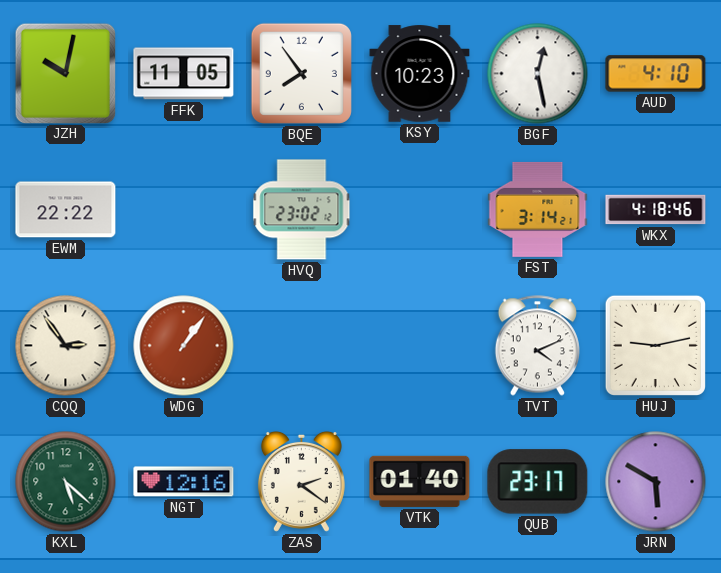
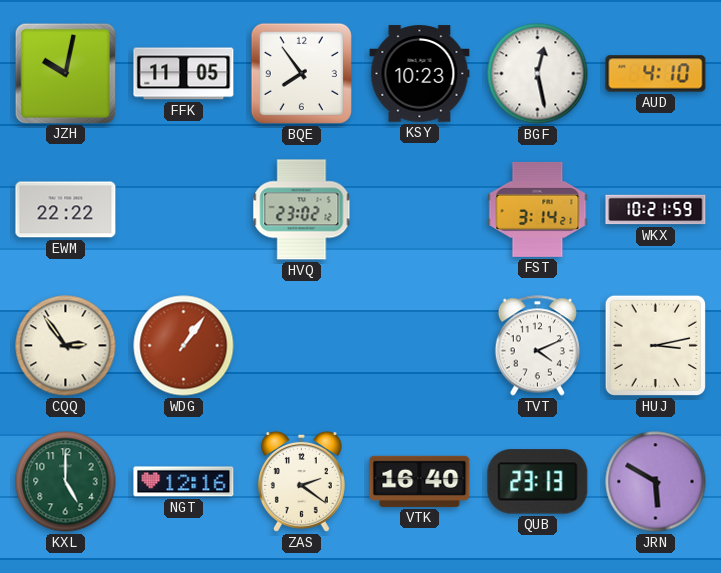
WKX: 4:18 -> 10:21
HUJ: 9:13 -> 3:13
KXL: 5:22 -> 5:00
VTK: 01:40 -> 16:40
QUB: 23:17 -> 23:13
